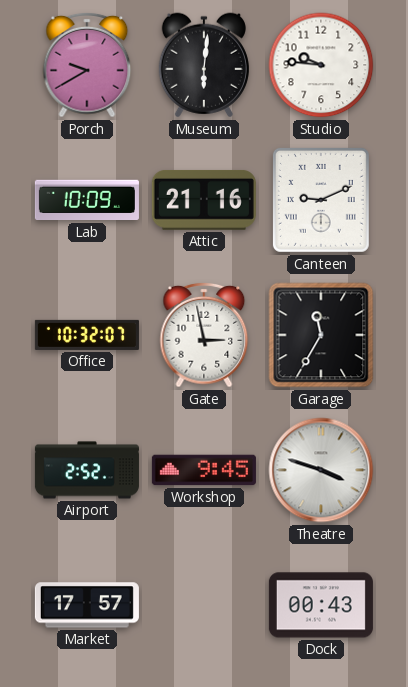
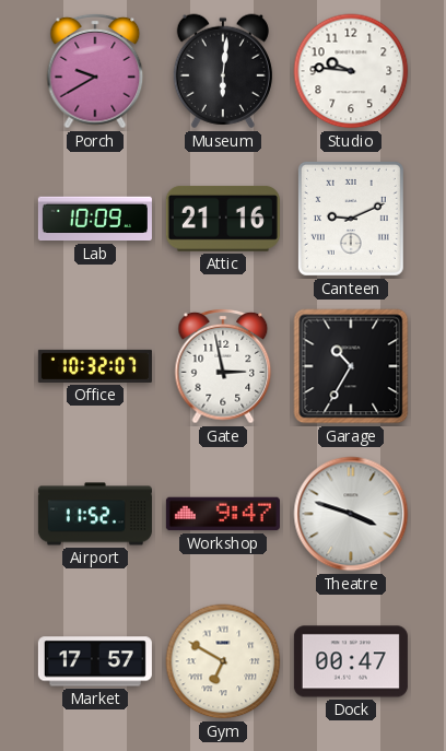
Garage: 11:35 -> 10:35
Airport: 2:52 -> 11:52
Workshop: 9:45 -> 9:47
Gym: none -> 6:50
Dock: 00:43 -> 00:47
